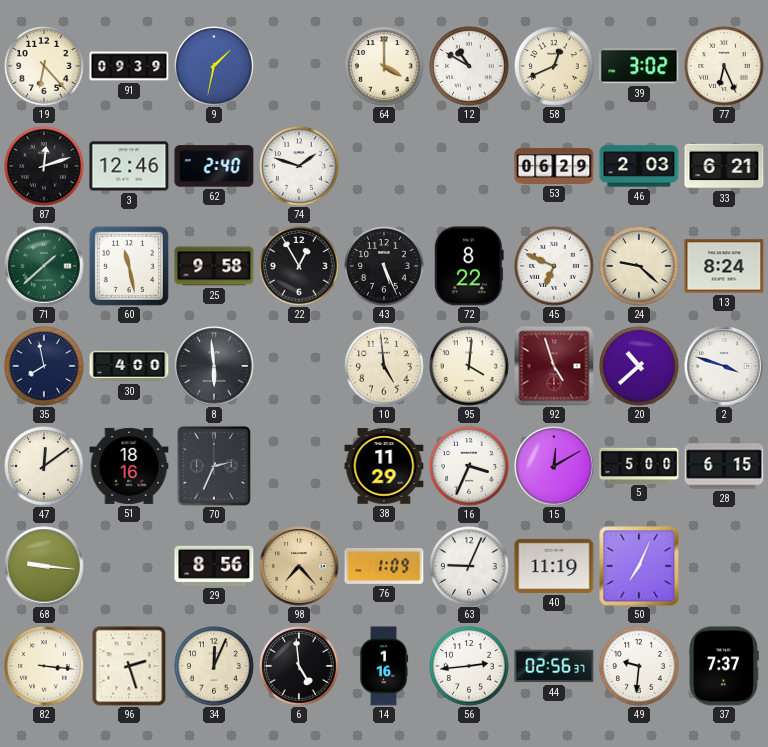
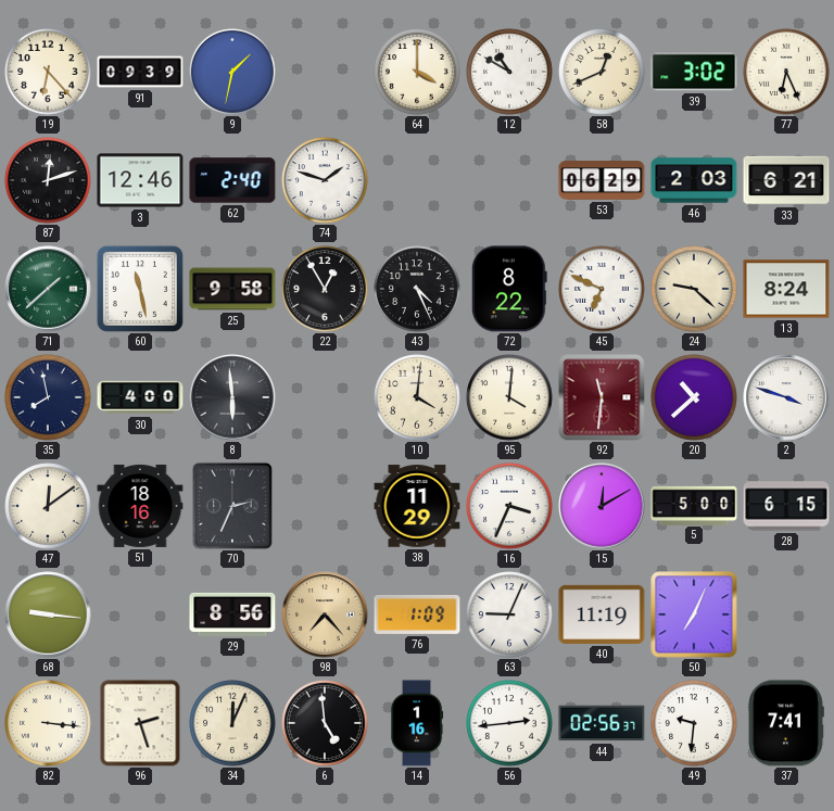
43: 5:26 -> 4:26
10: 4:59 -> 4:01
92: 4:57 -> 11:31
37: 7:37 -> 7:41
